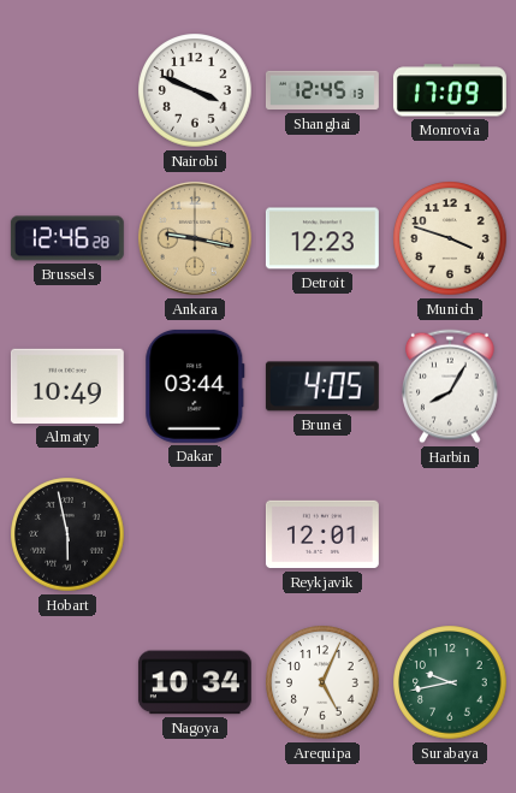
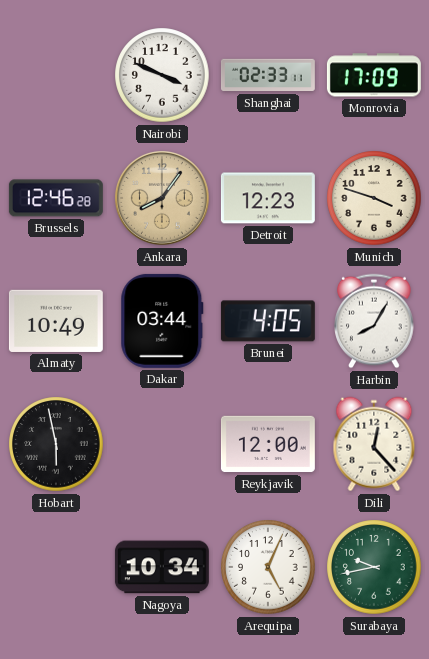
Shanghai: 12:45 -> 02:33
Ankara: 9:17 -> 8:06
Reykjavik: 12:01 -> 12:00
Dili: none -> 12:23
